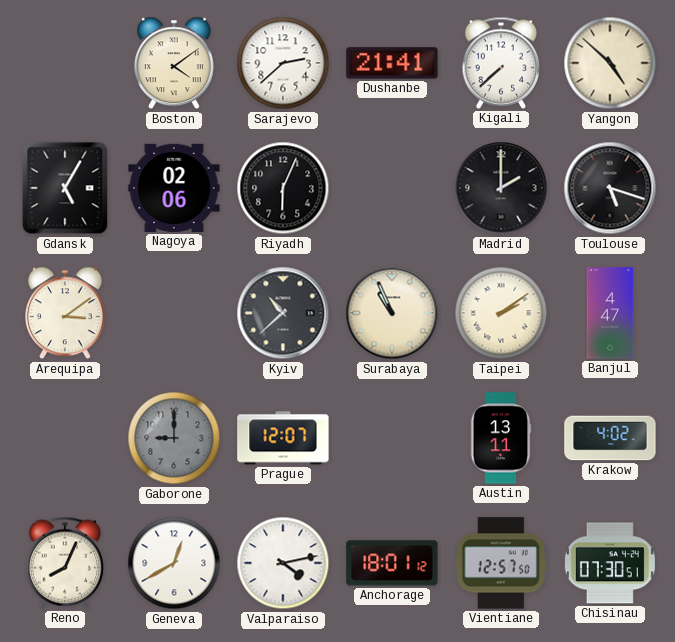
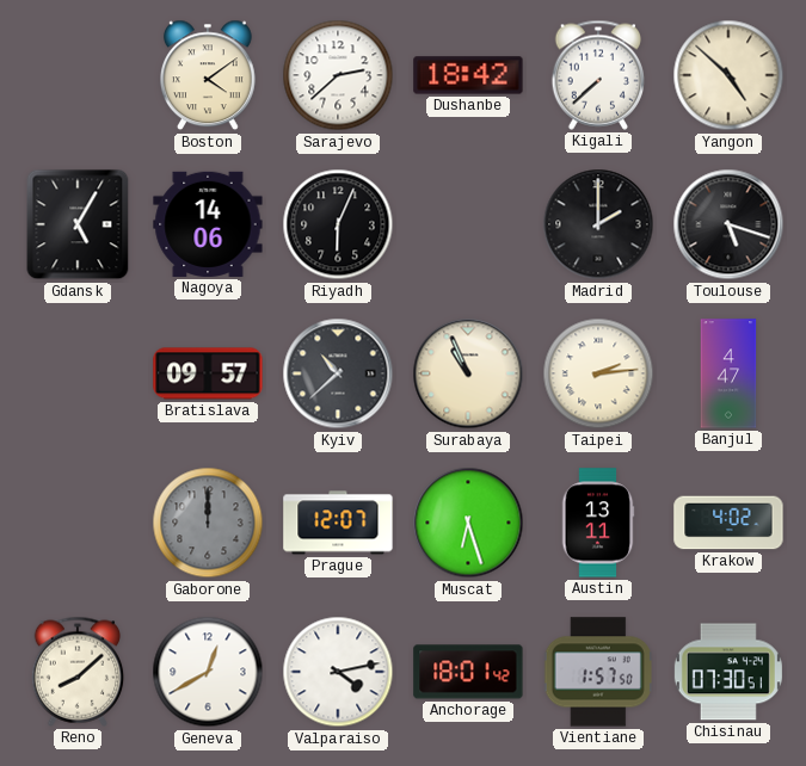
Dushanbe: 21:41 -> 18:42
Nagoya: 02:06 -> 14:06
Arequipa: 3:09 -> none
Bratislava: none -> 09:57
Taipei: 2:09 -> 2:14
Gaborone: 9:00 -> 12:00
Muscat: none -> 6:27
Reno: 8:04 -> 8:08
Anchorage: 18:01:12 -> 18:01:42
Vientiane: 12:57 -> 1:57
